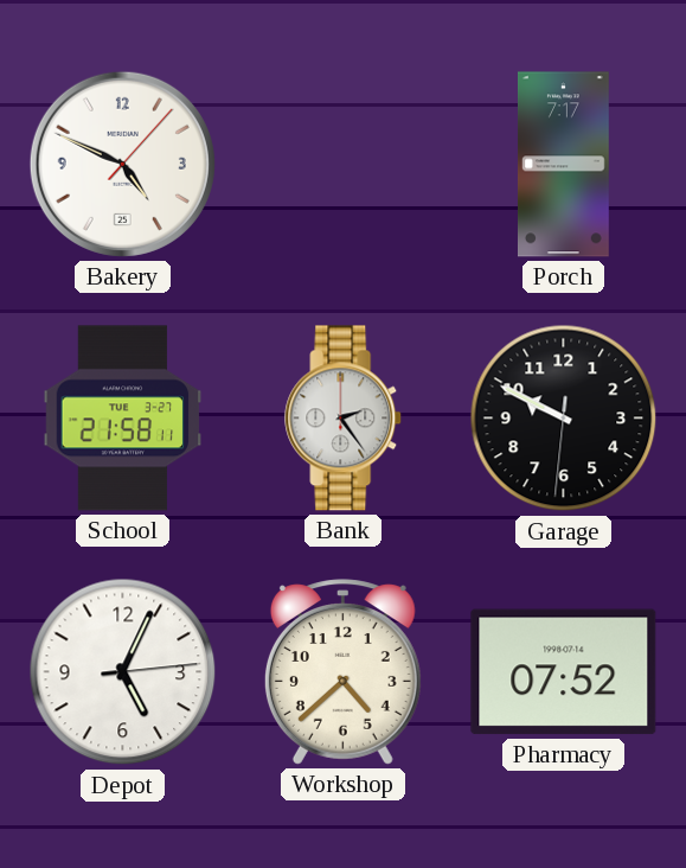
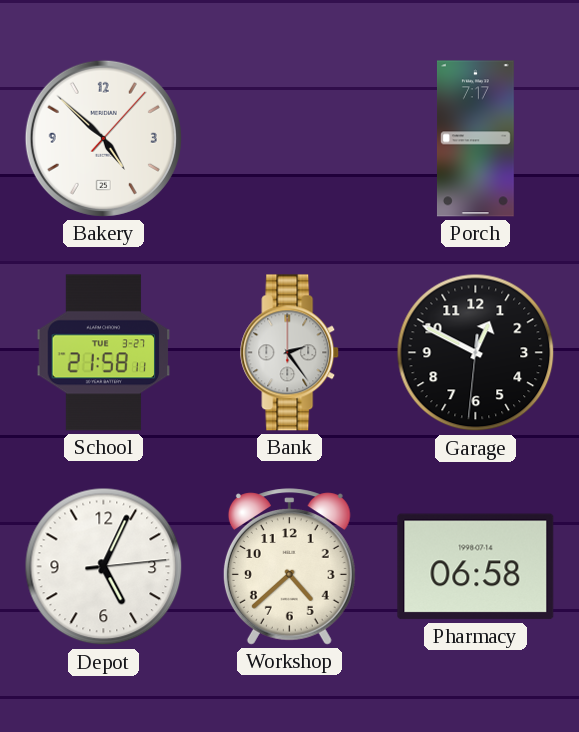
Bakery: 4:49 -> 4:52
Garage: 9:49 -> 12:49
Pharmacy: 07:52 -> 06:58
